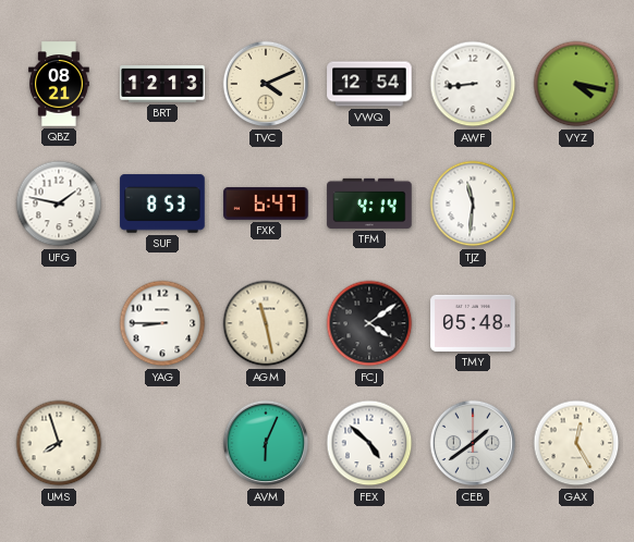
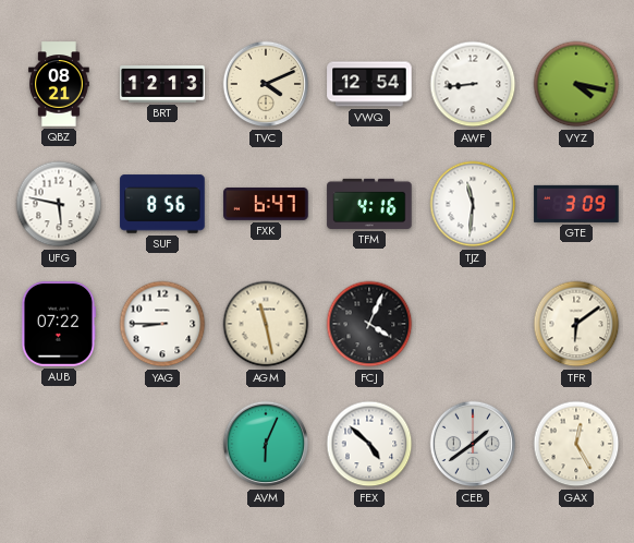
UFG: 1:47 -> 5:47
SUF: 8:53 -> 8:56
TFM: 4:14 -> 4:16
GTE: none -> 3:09
AUB: none -> 07:22
FCJ: 4:09 -> 4:04
TMY: 05:48 -> none
TFR: none -> 6:09
UMS: 7:57 -> none
